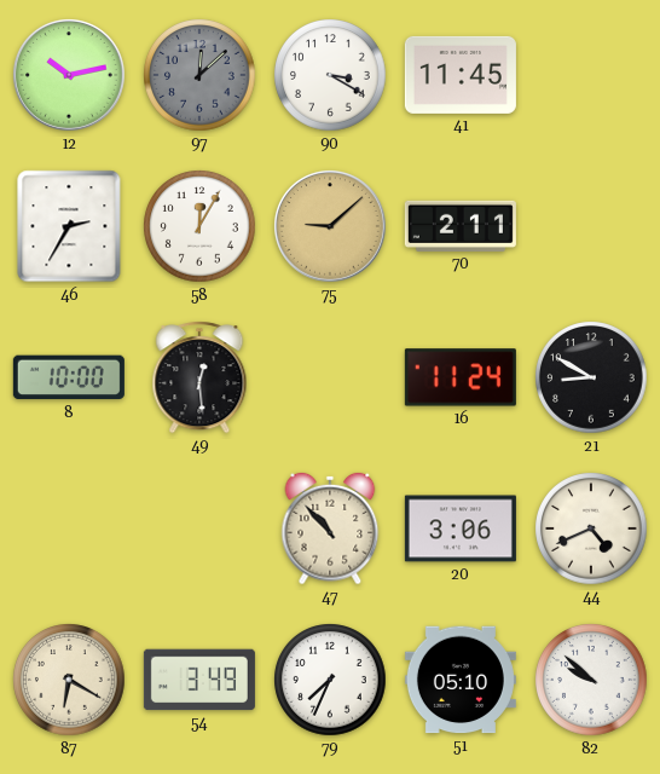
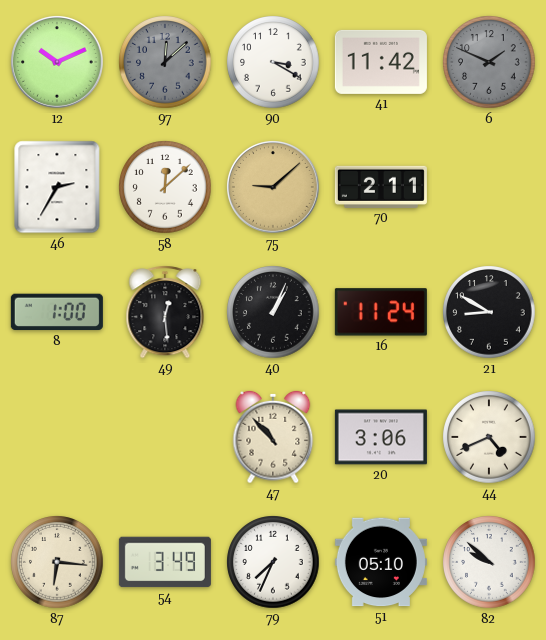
12: 10:13 -> 10:11
41: 11:45 -> 11:42
6: none -> 1:49
58: 12:05 -> 12:08
8: 10:00 -> 1:00
40: none -> 1:04
87: 6:20 -> 6:16
